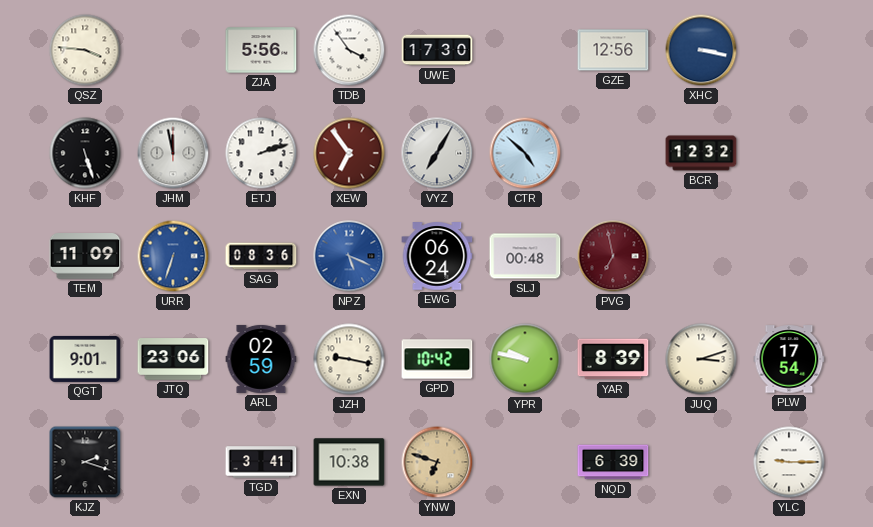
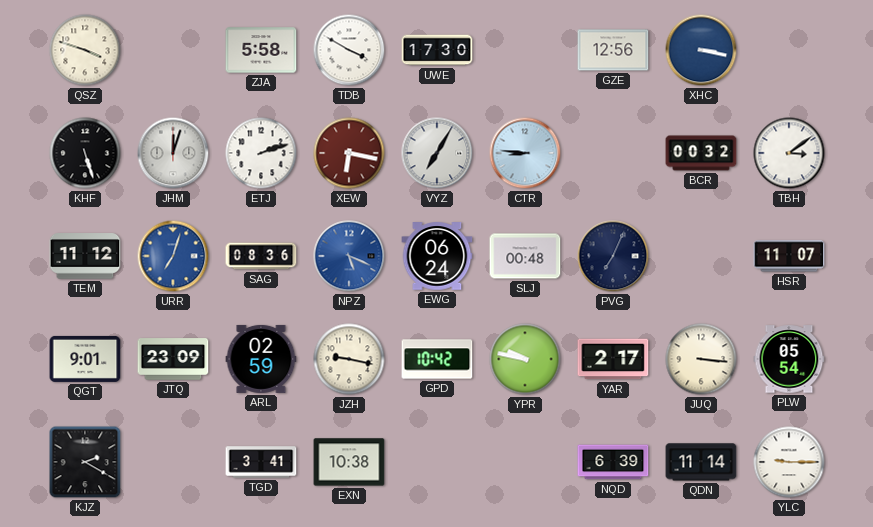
QSZ: 3:46 -> 3:48
ZJA: 5:56 -> 5:58
TDB: 3:54 -> 3:50
JHM: 11:58 -> 12:03
XEW: 6:54 -> 6:17
CTR: 4:52 -> 8:46
BCR: 12:32 -> 00:32
TBH: none -> 3:09
TEM: 11:09 -> 11:12
URR: 6:33 -> 7:03
PVG: 6:58 -> 7:04
PVG dial: burgundy -> navy
HSR: none -> 11:07
JTQ: 23:06 -> 23:09
YAR: 8:39 -> 2:17
JUQ: 3:12 -> 3:16
PLW: 17:54 -> 05:54
KJZ: 2:18 -> 2:20
YNW: 6:48 -> none
QDN: none -> 11:14
